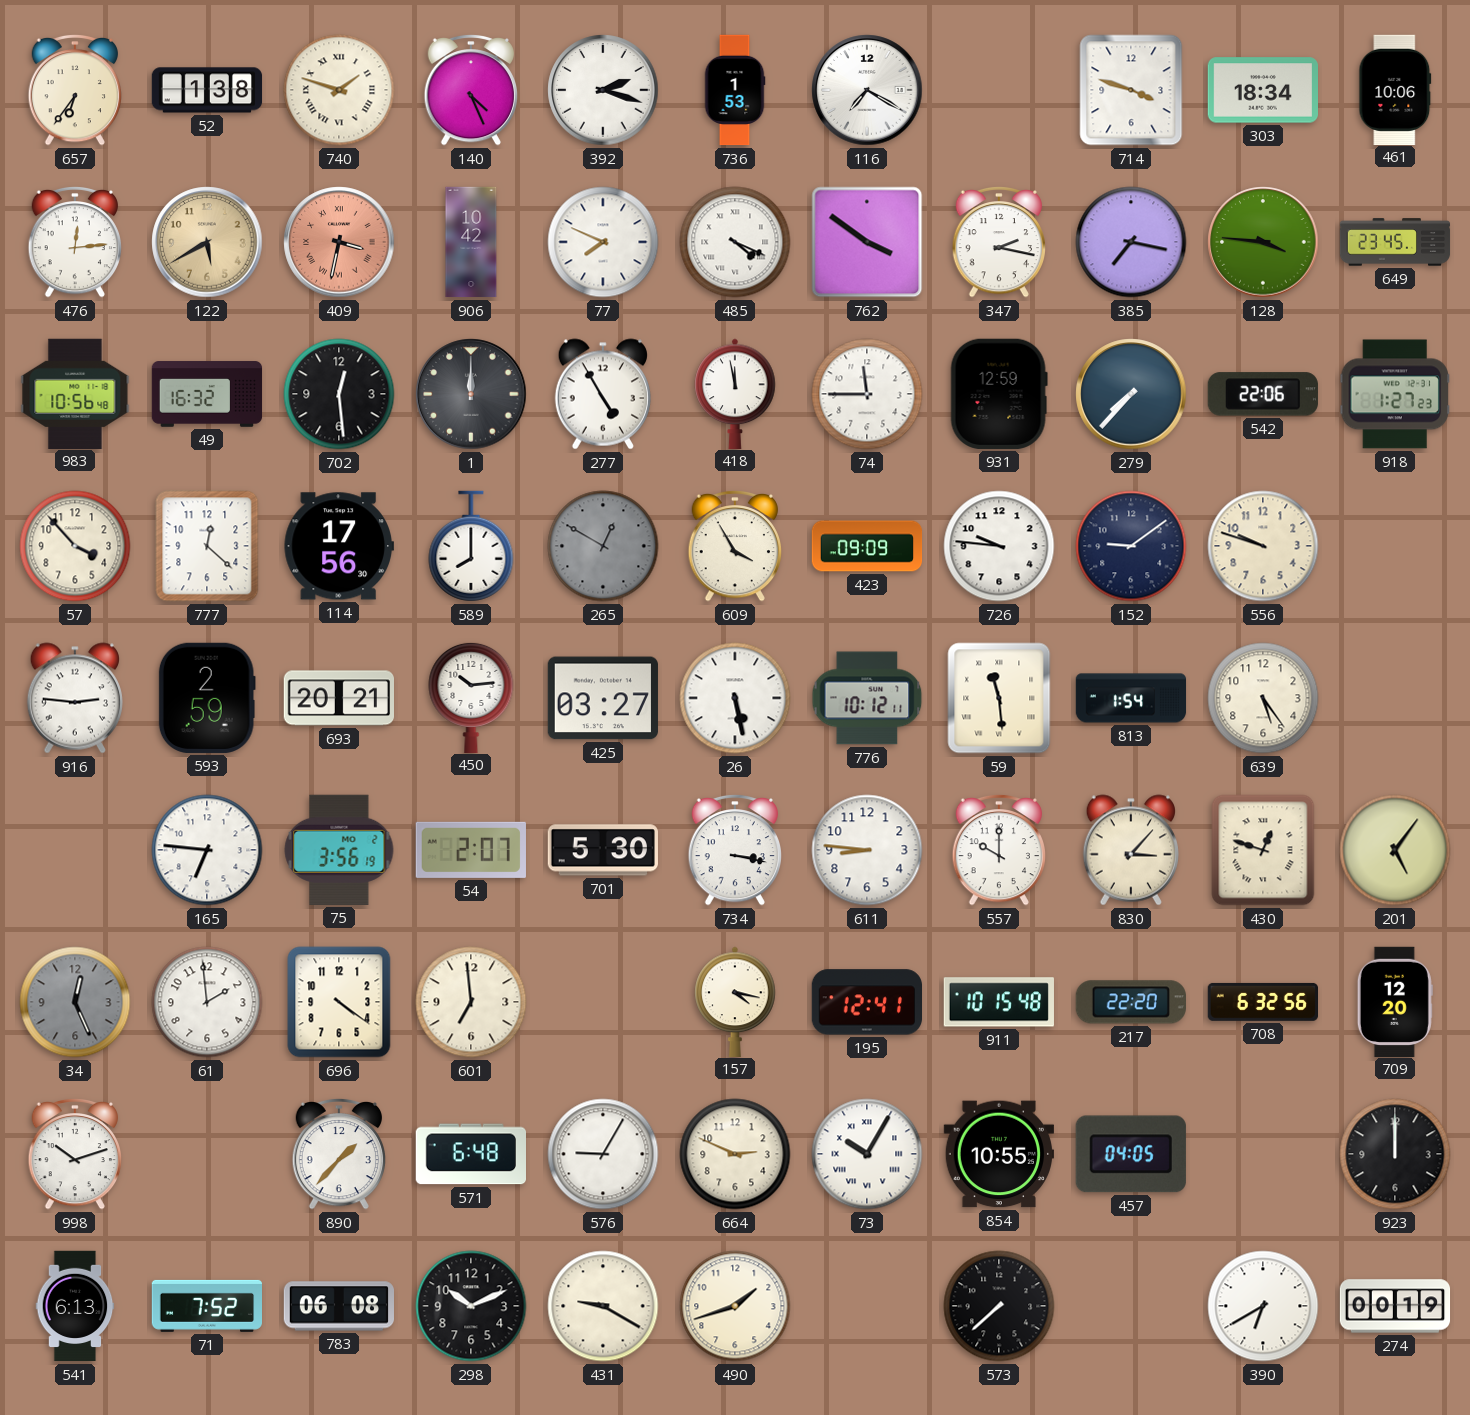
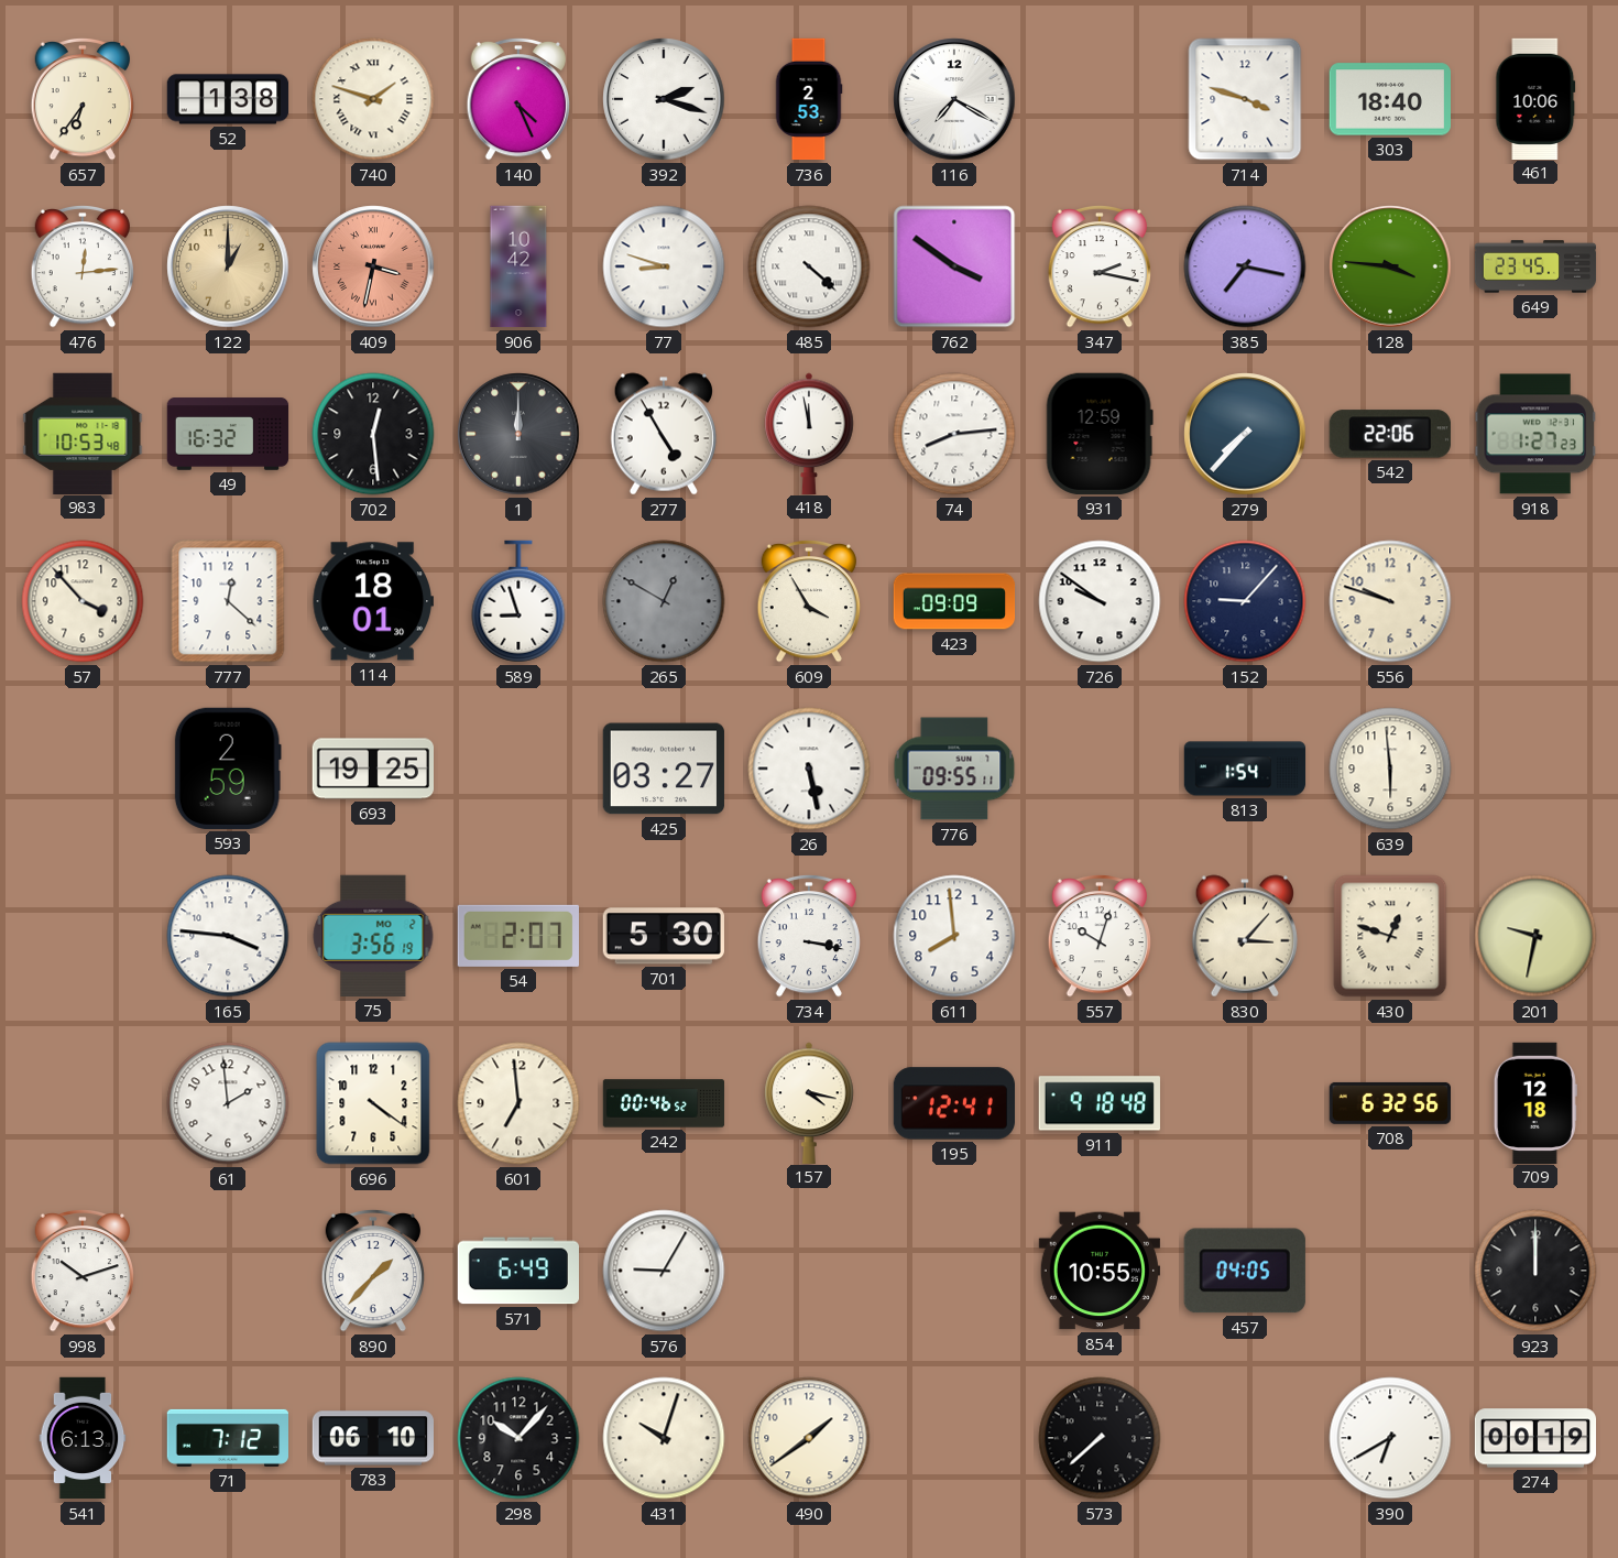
736: 1:53 -> 2:53
303: 18:34 -> 18:40
122: 5:40 -> 1:00
77: 7:49 -> 8:48
485: 4:19 -> 4:22
983: 10:56 -> 10:53
74: 11:45 -> 8:14
114: 17:56 -> 18:01
589: 8:00 -> 8:57
726: 9:46 -> 9:51
152: 9:09 -> 9:07
916: 2:46 -> none
693: 20:21 -> 19:25
450: 10:14 -> none
776: 10:12 -> 09:55
59: 11:29 -> none
639: 5:24 -> 5:59
165: 6:46 -> 3:46
611: 8:46 -> 7:59
557: 10:00 -> 10:03
201: 5:06 -> 9:32
34: 12:26 -> none
242: none -> 00:46
911: 10:15 -> 9:18
217: 22:20 -> none
709: 12:20 -> 12:18
571: 6:48 -> 6:49
664: 2:49 -> none
73: 10:05 -> none
71: 7:52 -> 7:12
783: 06:08 -> 06:10
298: 10:11 -> 10:07
431: 9:20 -> 10:03
490: 1:42 -> 1:39
